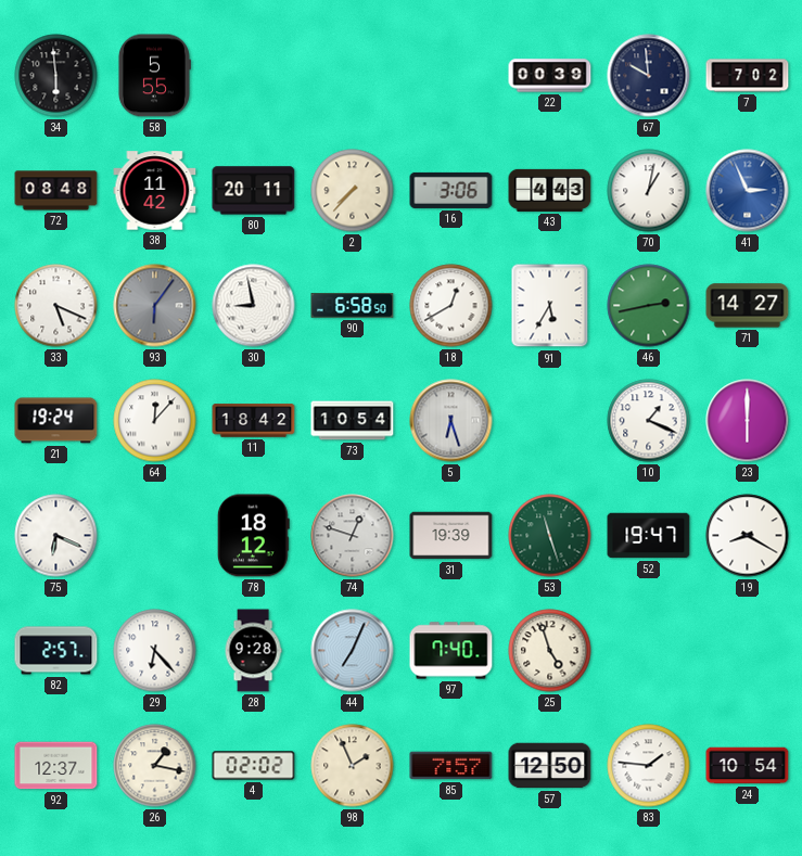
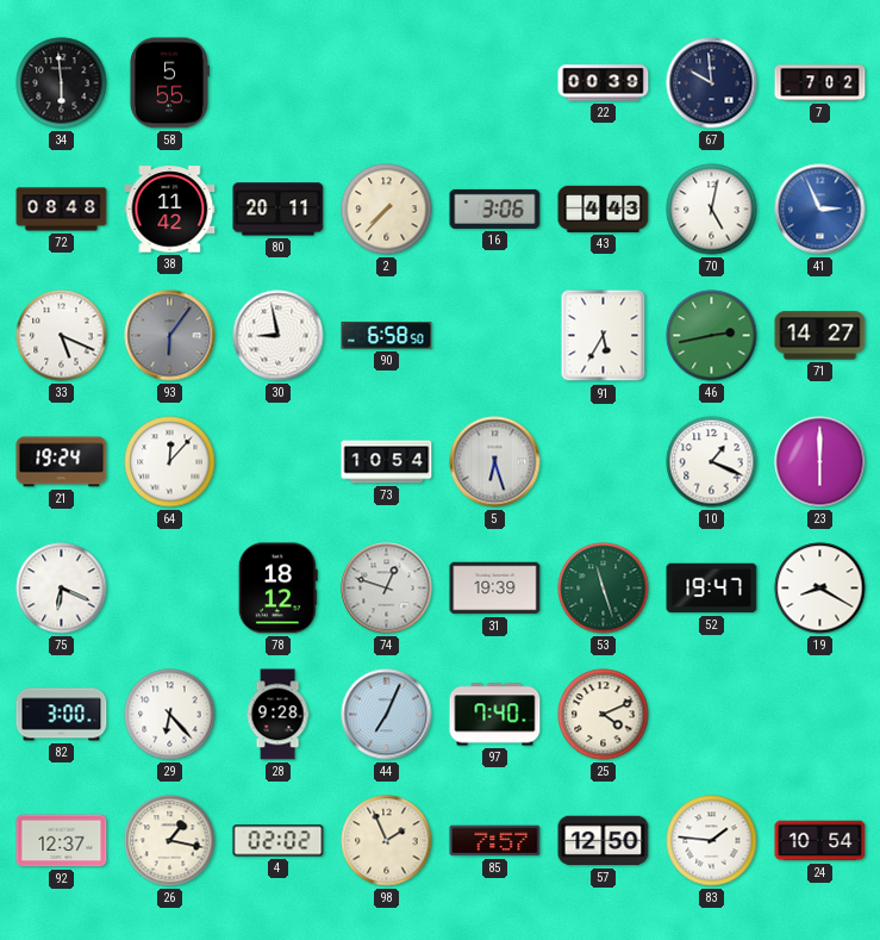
70: 1:02 -> 5:02
18: 12:40 -> none
11: 18:42 -> none
82: 2:57 -> 3:00
25: 4:57 -> 4:11
